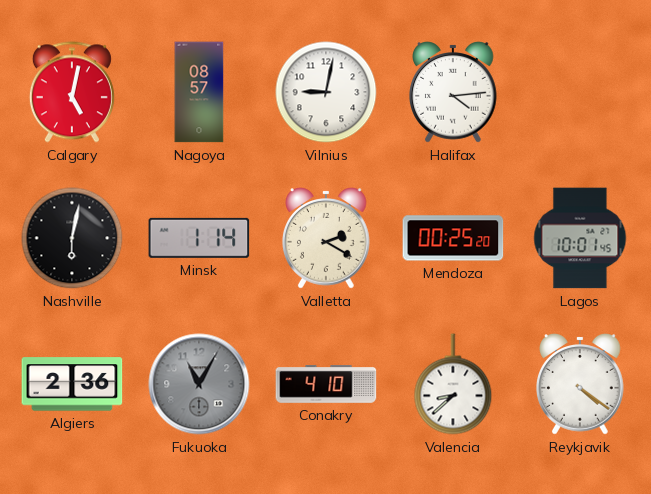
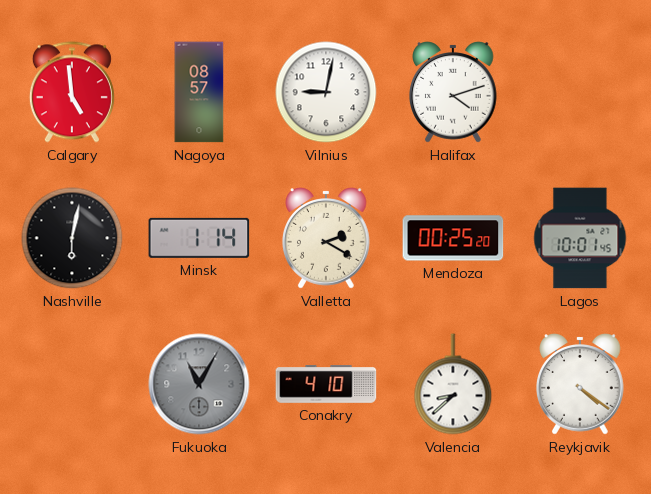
Calgary: 5:02 -> 4:59
Halifax: 4:14 -> 4:12
Algiers: 2:36 -> none
